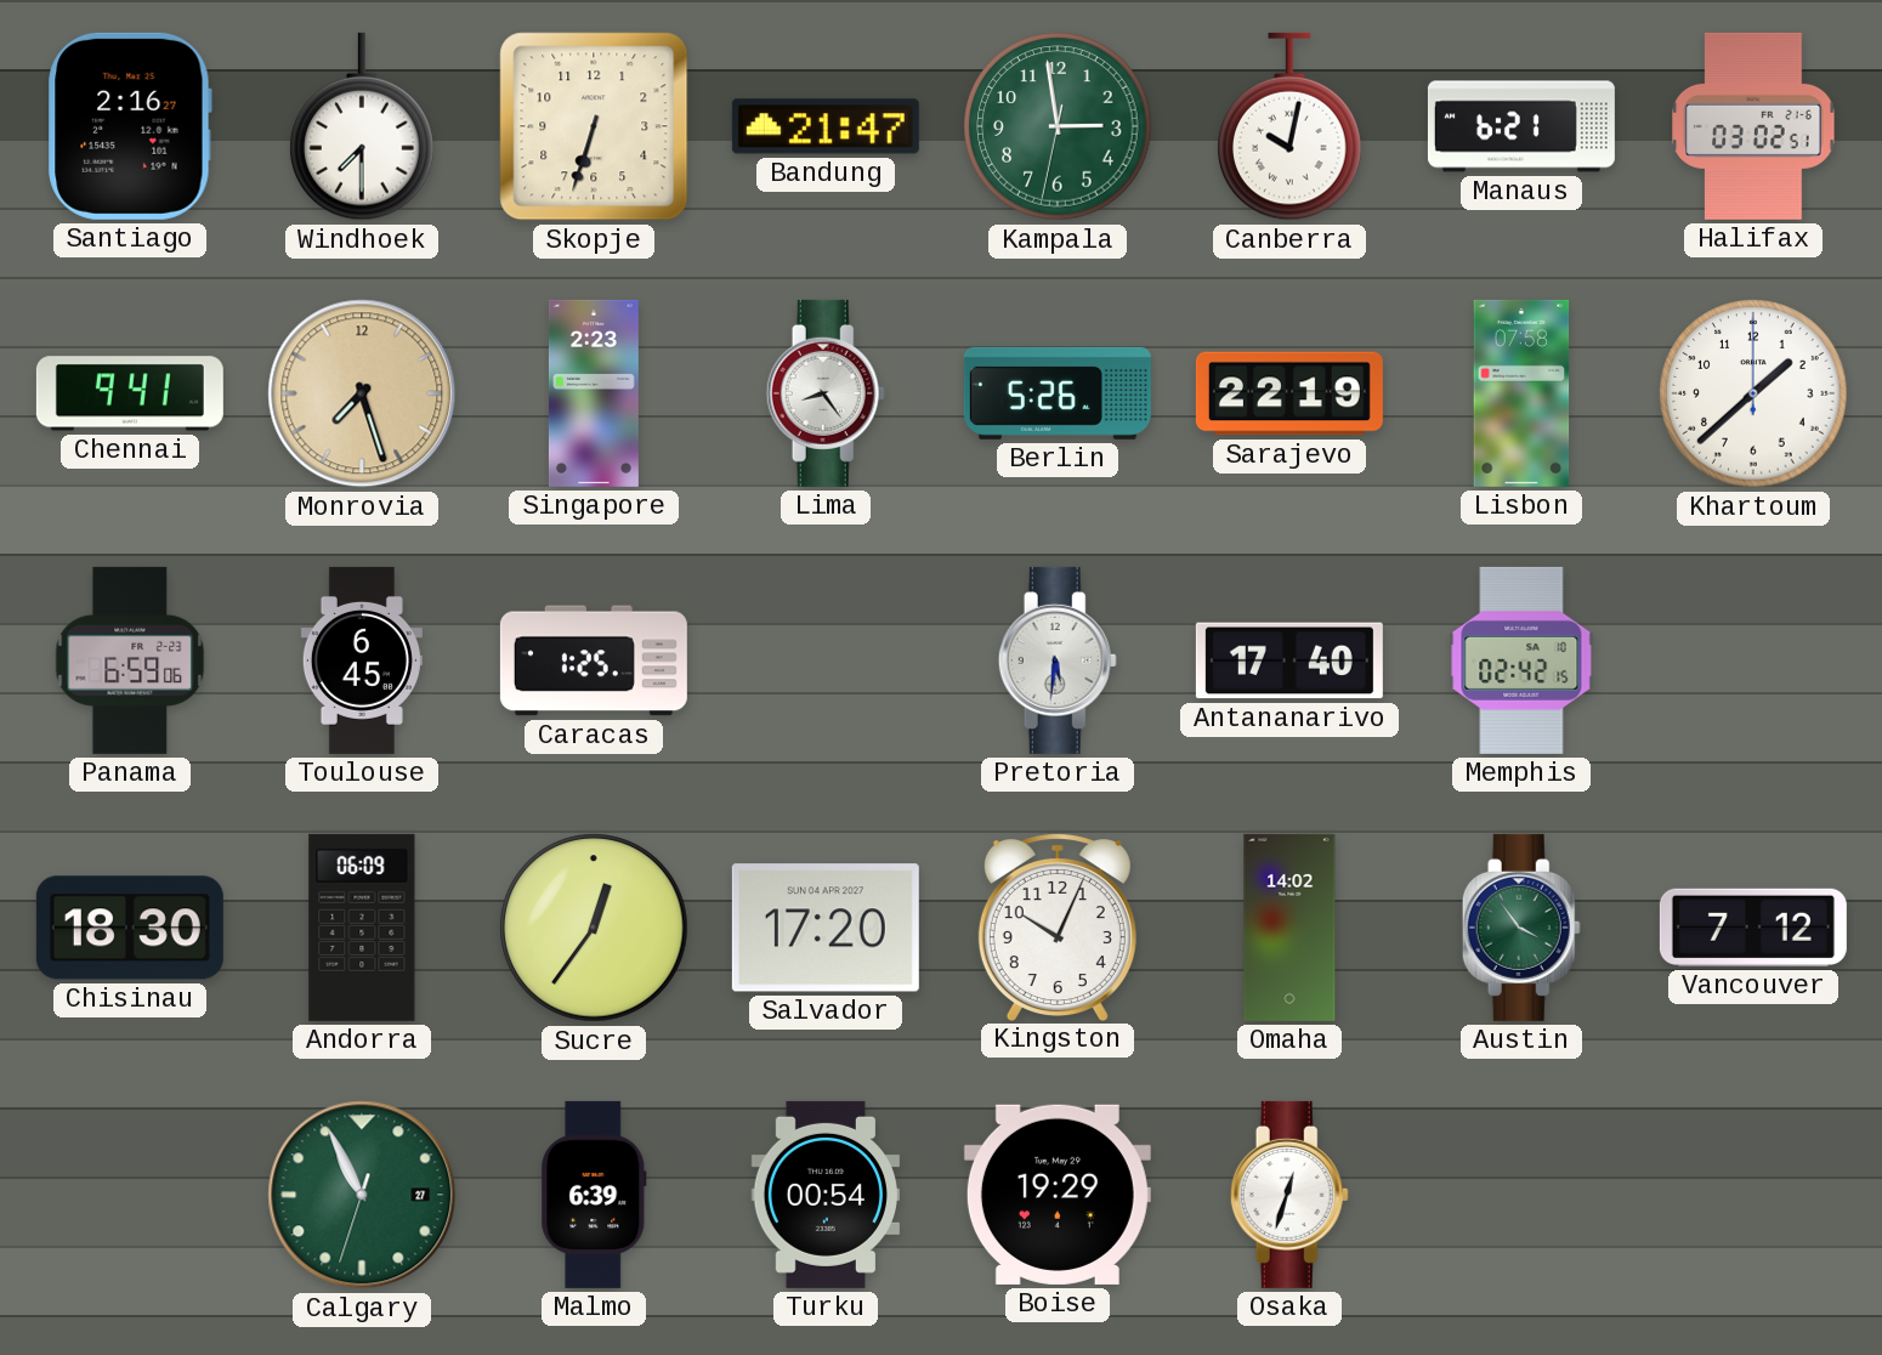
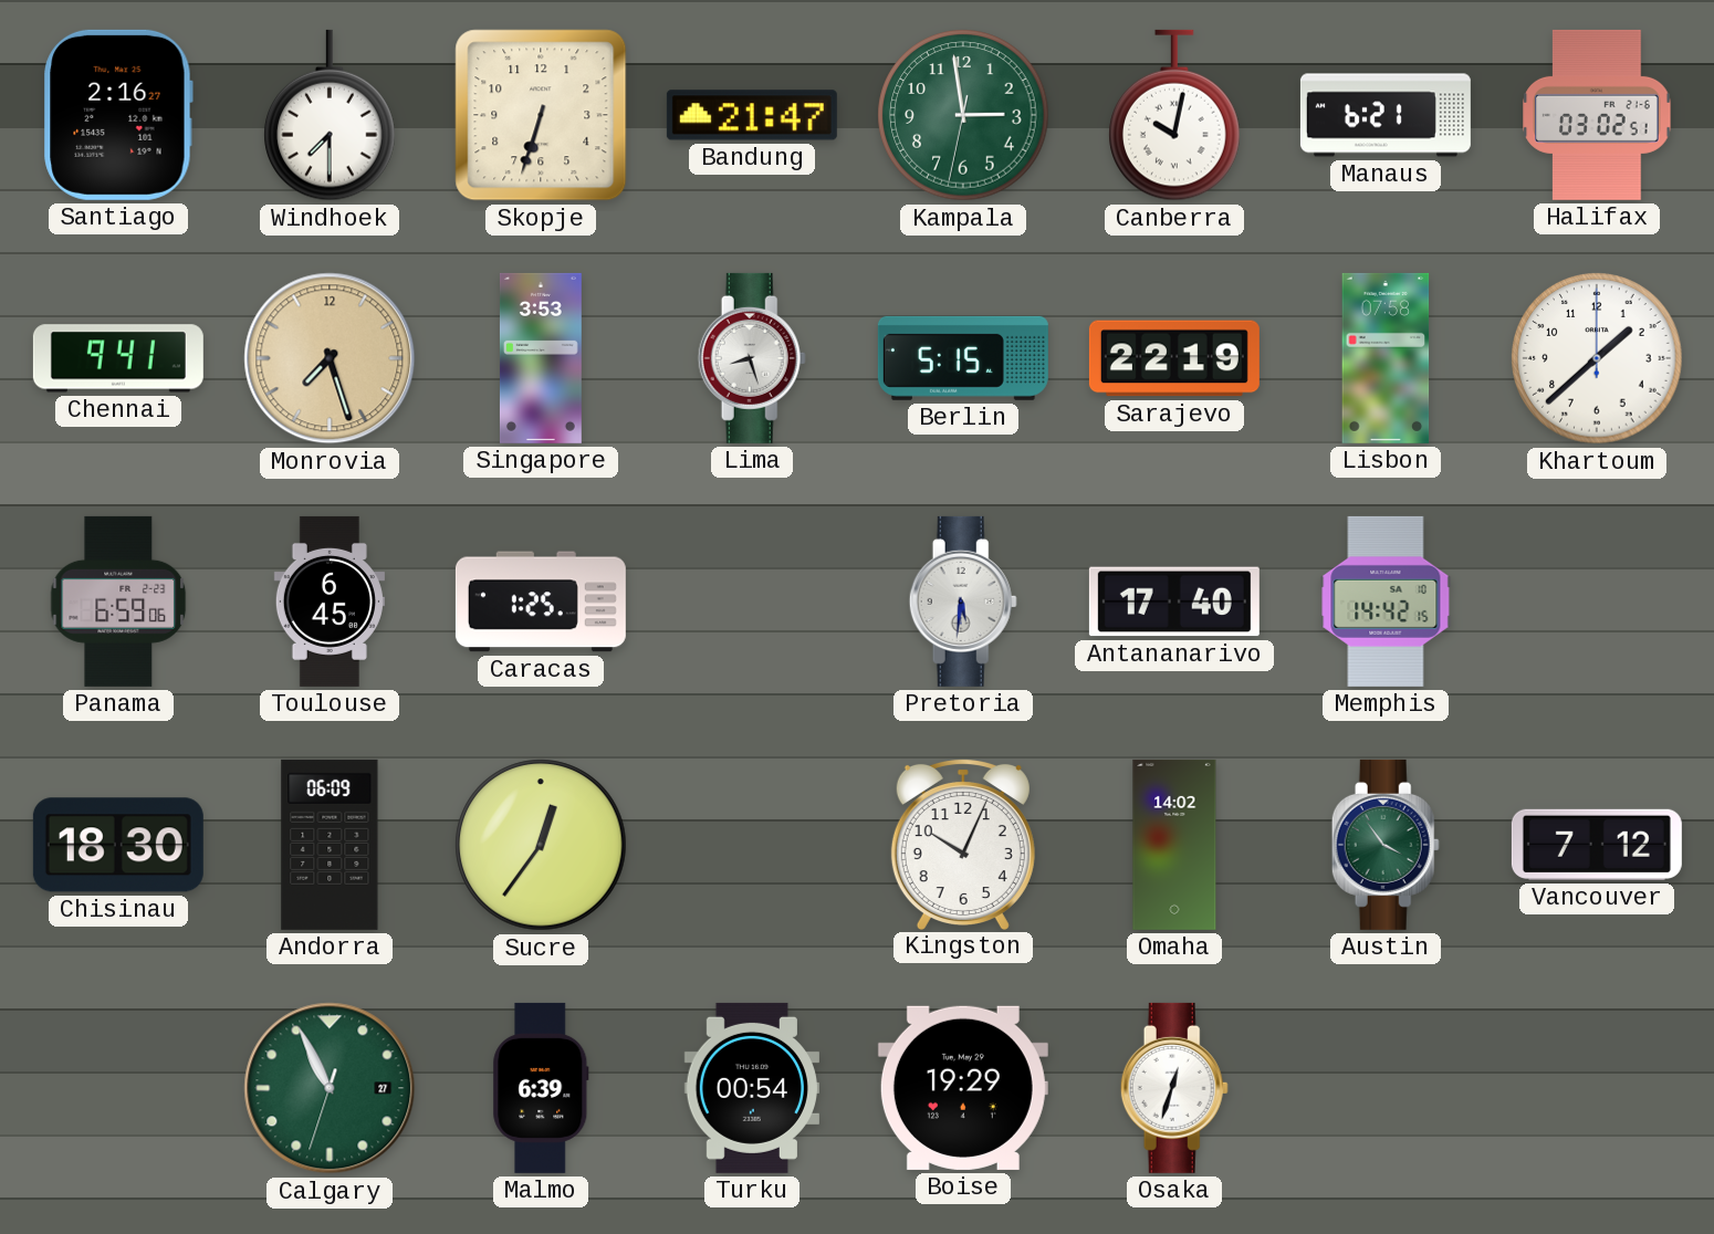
Singapore: 2:23 -> 3:53
Lima: 8:24 -> 8:27
Berlin: 5:26 -> 5:15
Memphis: 02:42 -> 14:42
Salvador: 17:20 -> none
